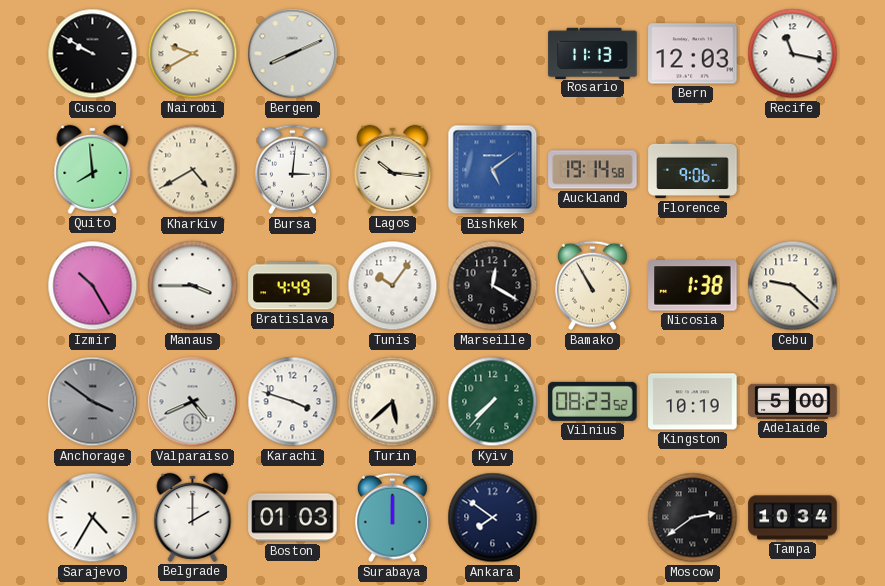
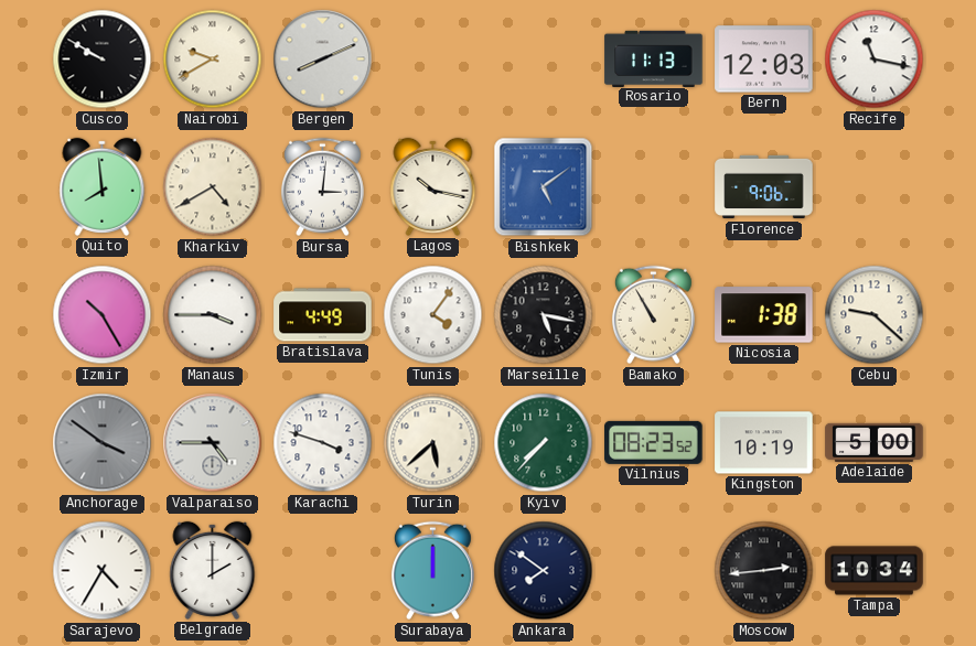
Lagos: 10:16 -> 10:17
Auckland: 19:14 -> none
Tunis: 10:06 -> 4:06
Marseille: 12:20 -> 5:17
Valparaiso: 4:41 -> 4:45
Boston: 01:03 -> none
Moscow: 2:39 -> 2:44
